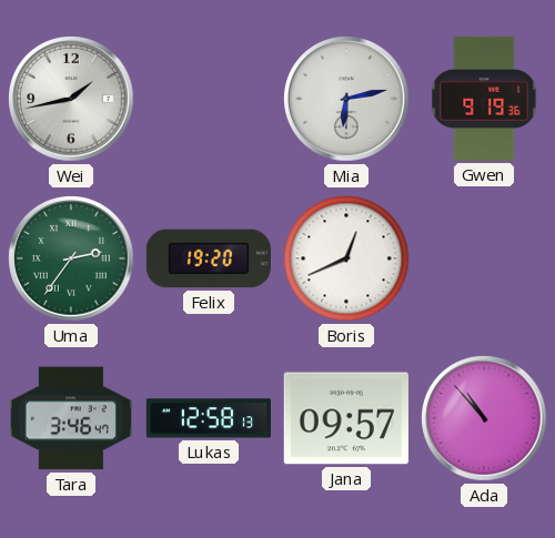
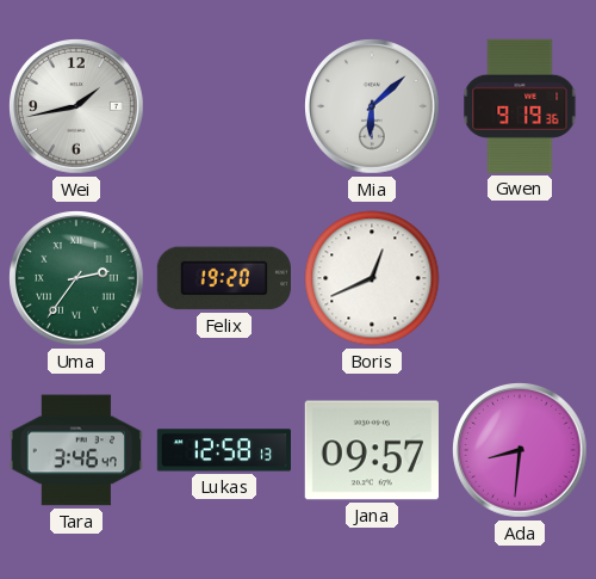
Mia: 6:13 -> 6:08
Ada: 10:53 -> 8:31
